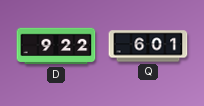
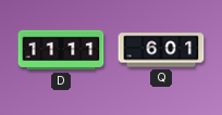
D: 9:22 -> 11:11
